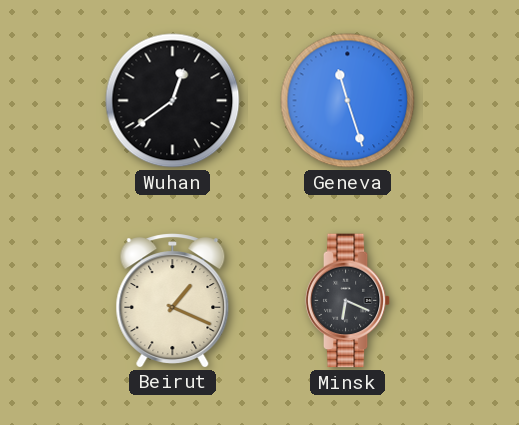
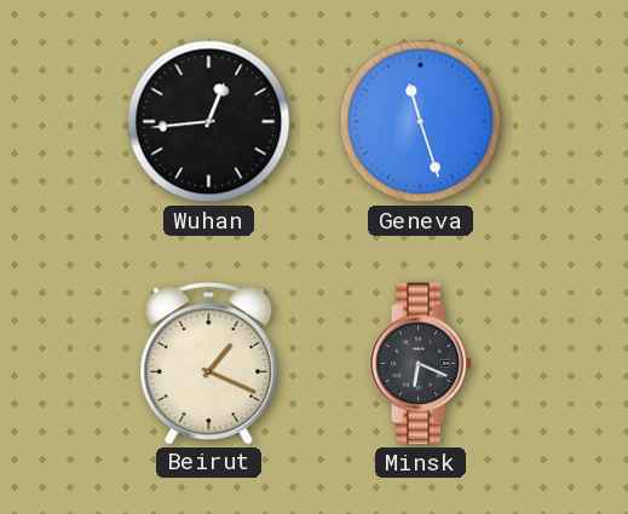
Wuhan: 12:39 -> 12:44
